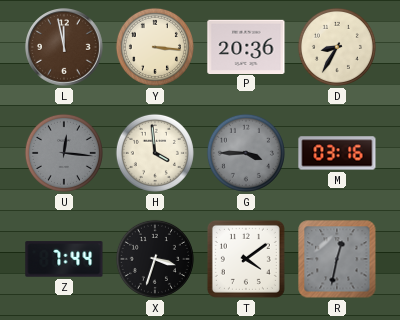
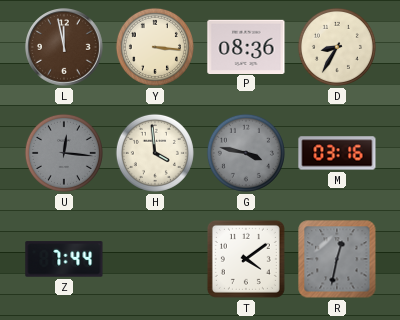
P: 20:36 -> 08:36
G: 3:45 -> 3:47
X: 3:33 -> none
